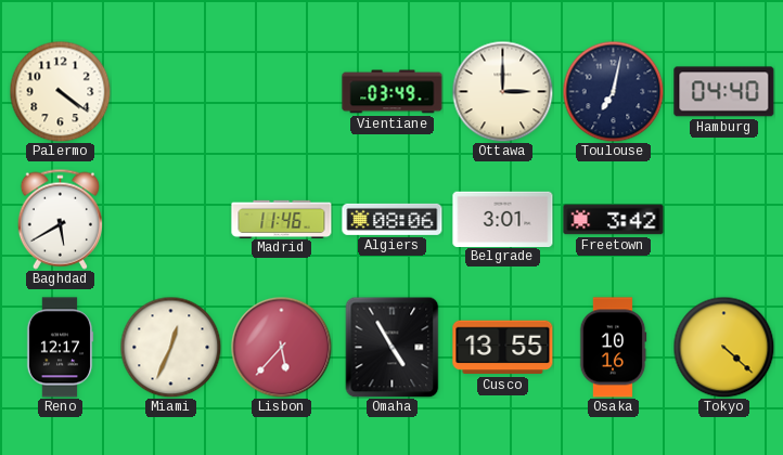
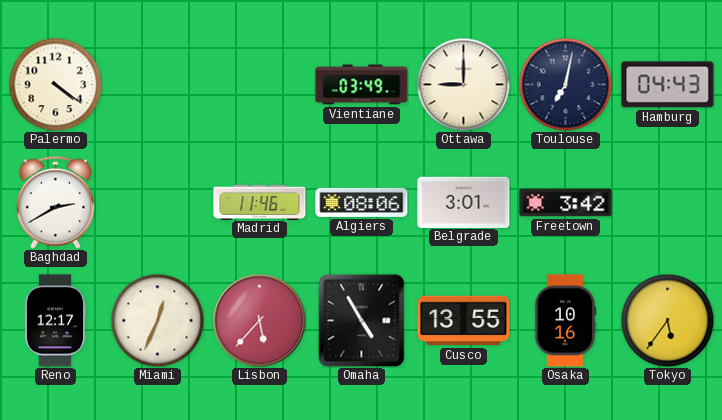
Ottawa: 3:00 -> 9:00
Hamburg: 04:40 -> 04:43
Baghdad: 5:40 -> 2:40
Tokyo: 4:22 -> 5:36
